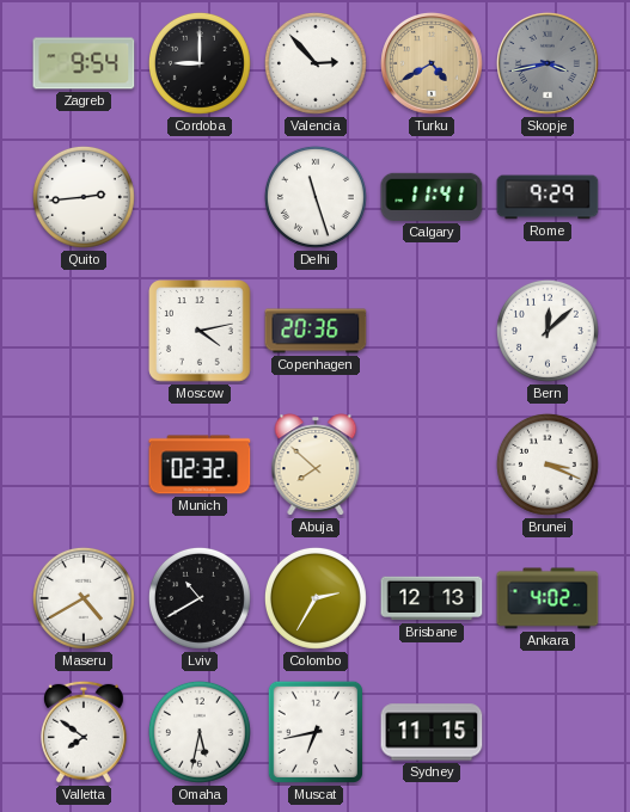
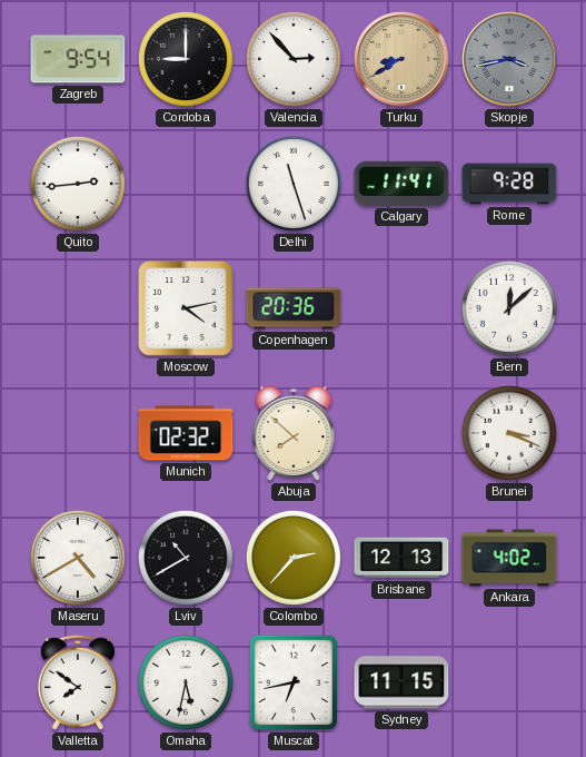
Turku: 4:40 -> 8:40
Rome: 9:29 -> 9:28
Colombo: 2:35 -> 2:37
